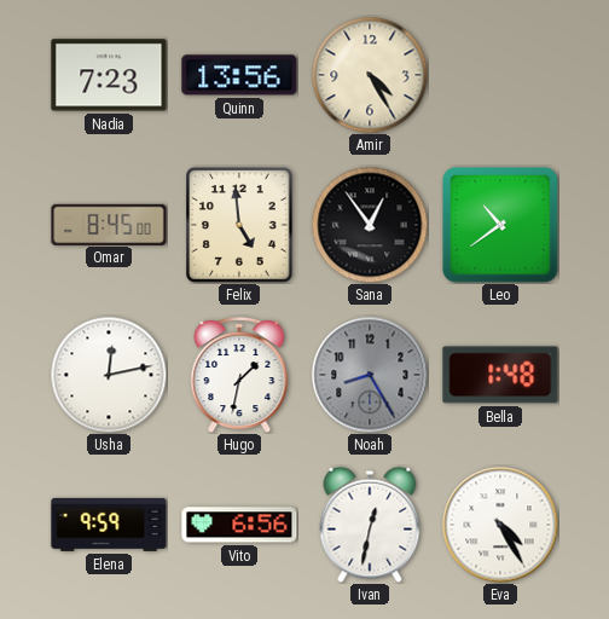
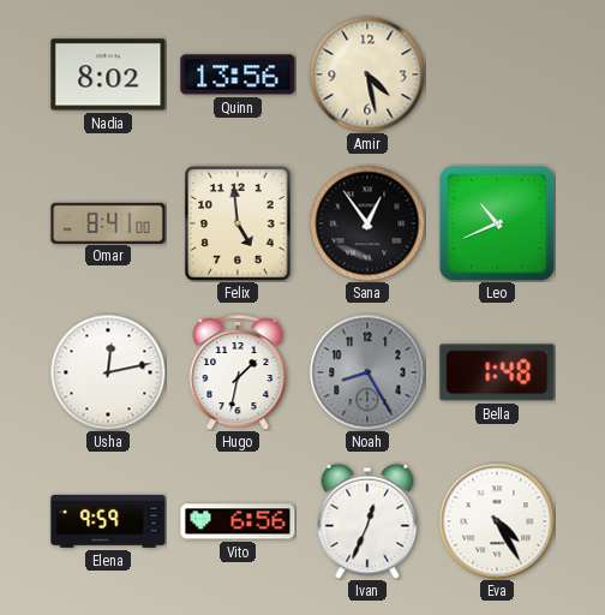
Nadia: 7:23 -> 8:02
Amir: 4:25 -> 4:28
Omar: 8:45 -> 8:41
Leo: 10:39 -> 10:41
Ivan: 12:32 -> 12:34
